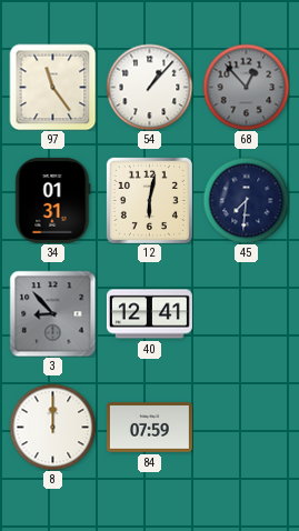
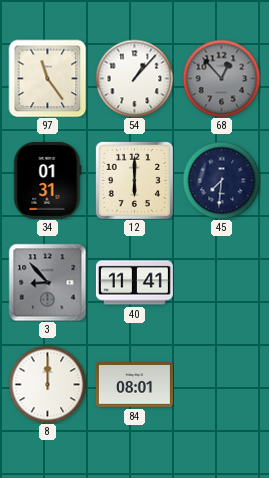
12: 6:02 -> 6:00
40: 12:41 -> 11:41
84: 07:59 -> 08:01
